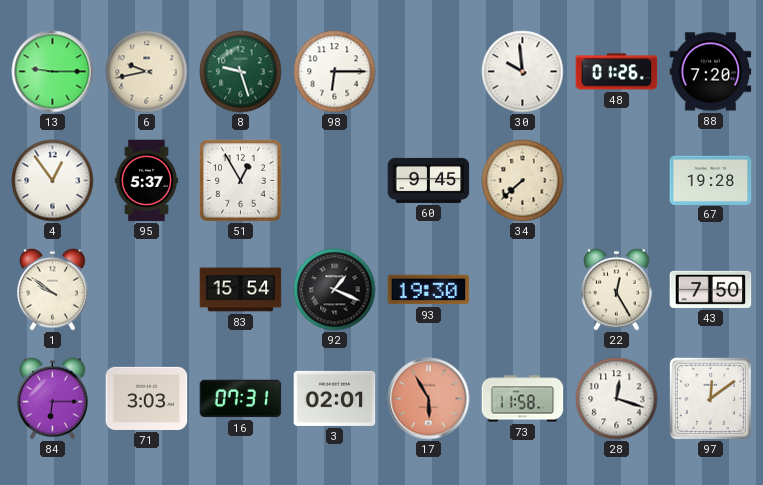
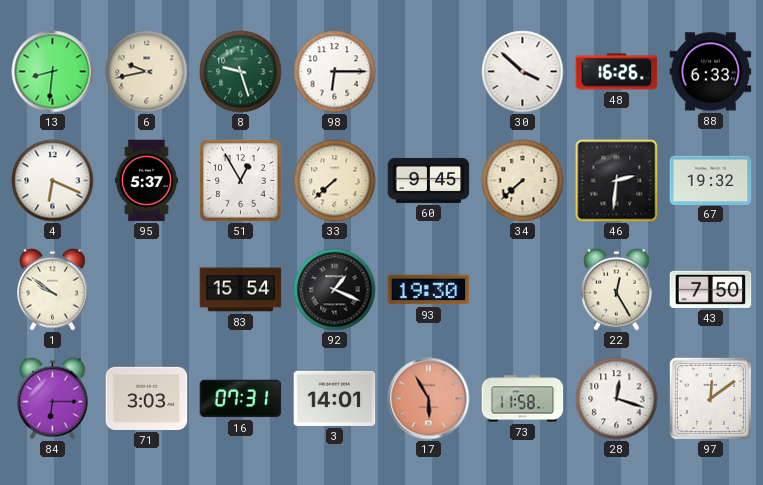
13: 9:15 -> 8:31
30: 9:59 -> 3:52
48: 01:26 -> 16:26
88: 7:20 -> 6:33
4: 12:54 -> 6:19
33: none -> 7:38
46: none -> 2:31
67: 19:28 -> 19:32
3: 02:01 -> 14:01
